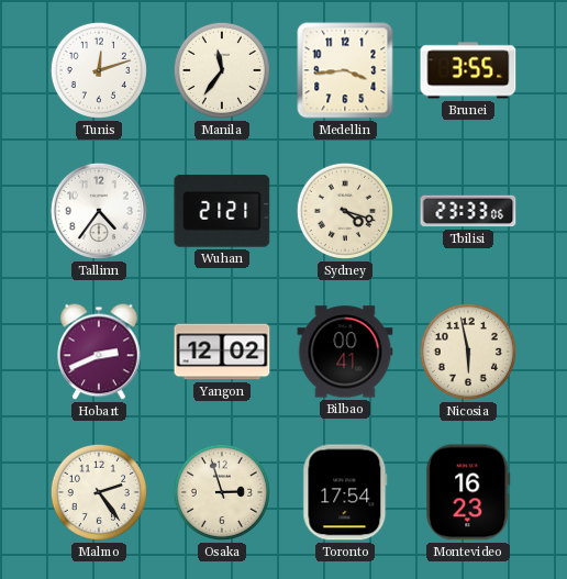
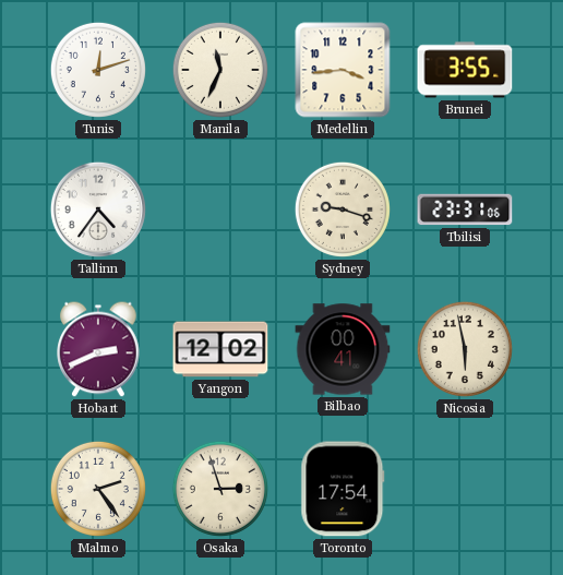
Manila: 11:36 -> 11:34
Wuhan: 21:21 -> none
Sydney: 4:18 -> 9:18
Tbilisi: 23:33 -> 23:31
Montevideo: 16:23 -> none
